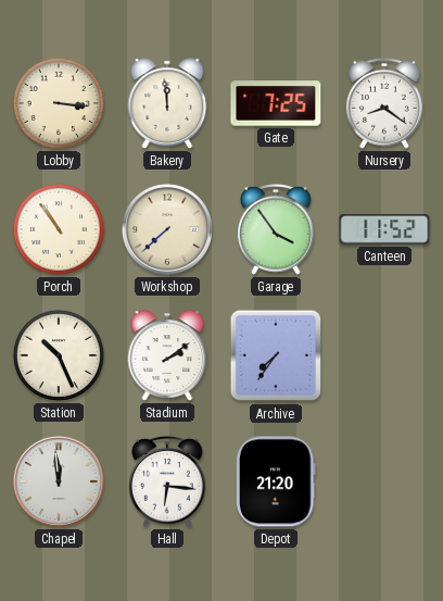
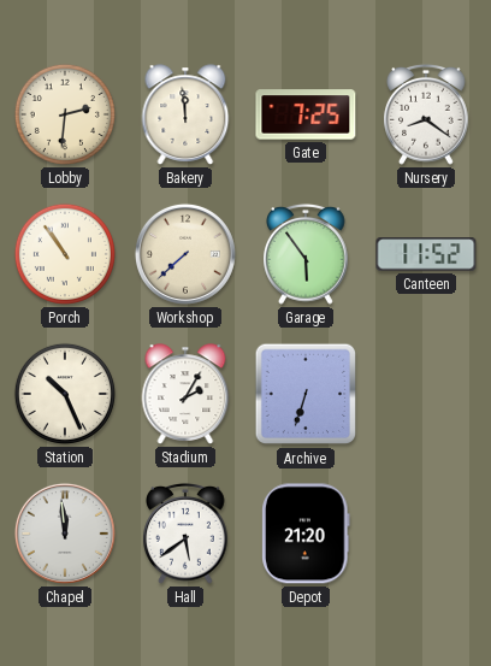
Lobby: 3:16 -> 2:31
Garage: 3:54 -> 5:54
Stadium: 2:09 -> 2:05
Archive: 7:36 -> 6:33
Hall: 6:16 -> 5:39
